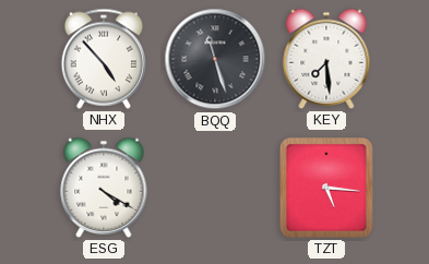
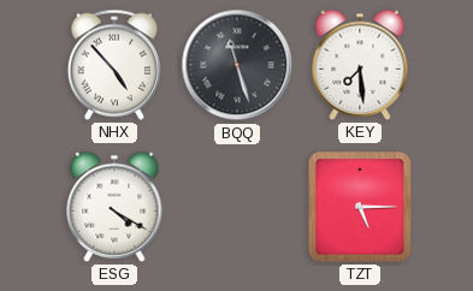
TZT: 5:16 -> 5:15
